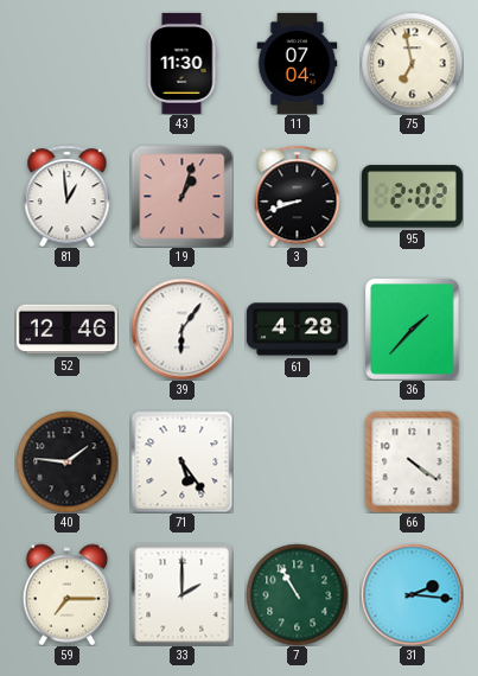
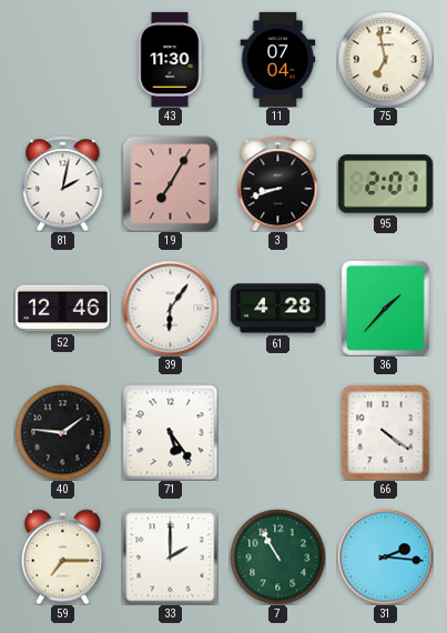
81: 12:59 -> 2:02
19: 1:03 -> 7:05
95: 2:02 -> 2:07
